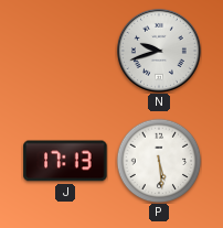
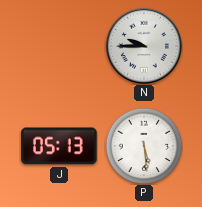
N: 9:42 -> 9:45
J: 17:13 -> 05:13
